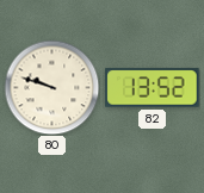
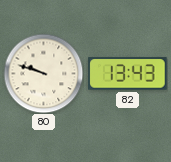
82: 13:52 -> 13:43
